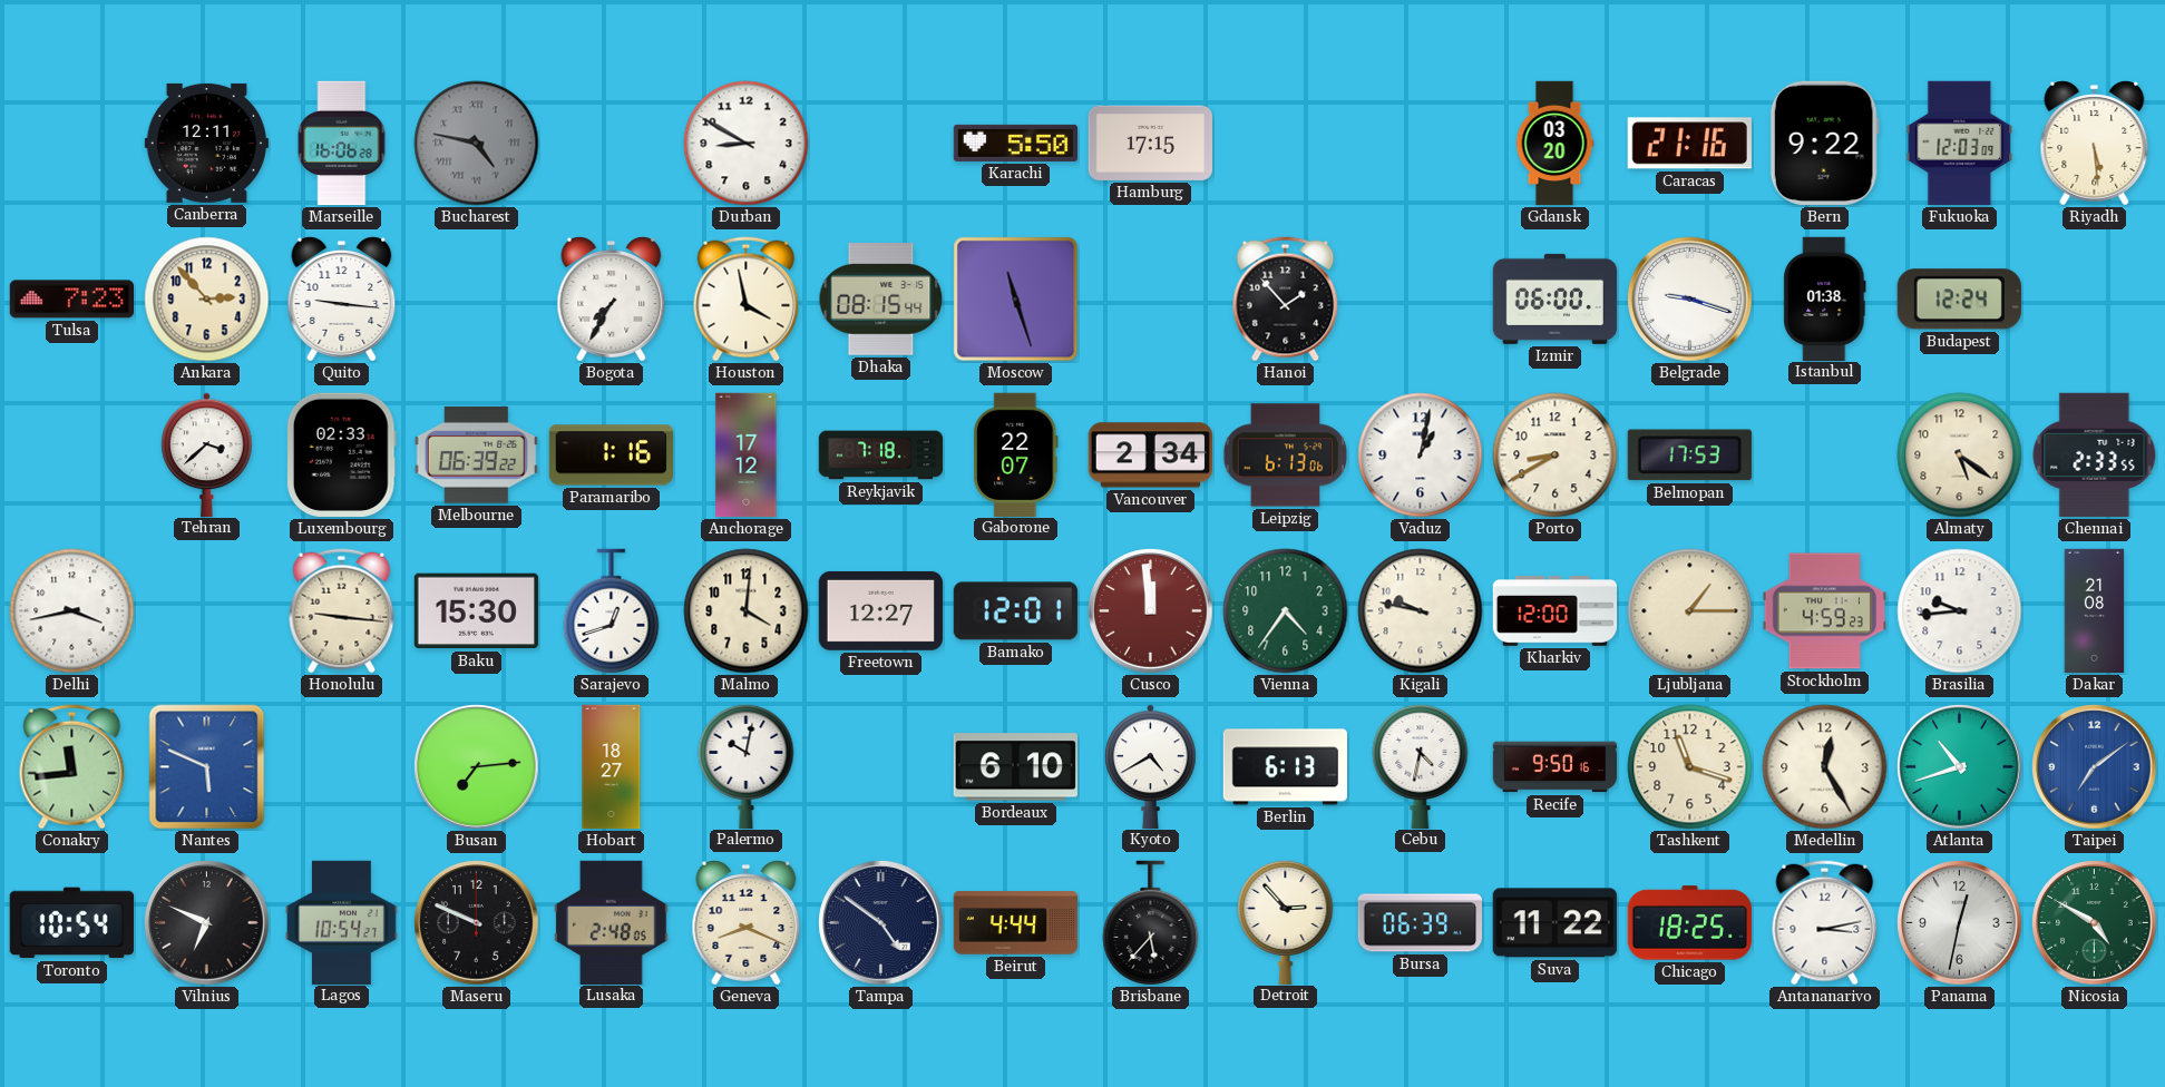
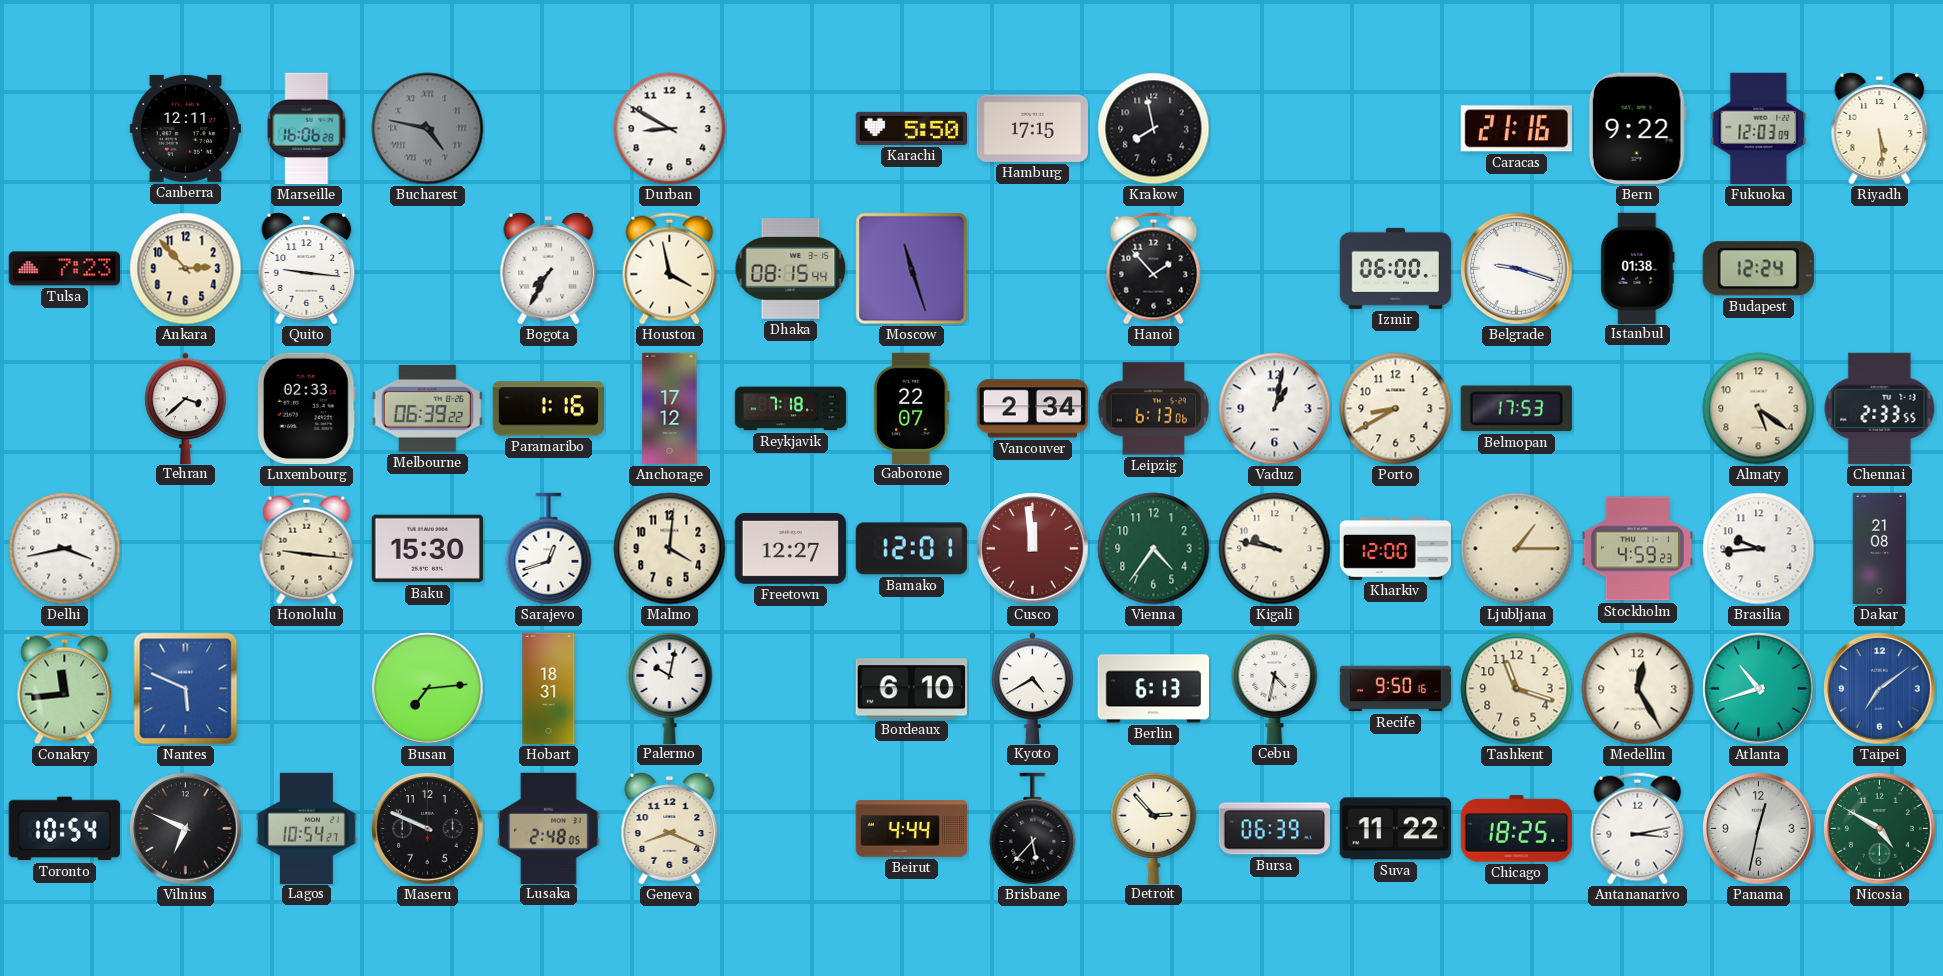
Krakow: none -> 7:58
Gdansk: 03:20 -> none
Hobart: 18:27 -> 18:31
Tampa: 4:51 -> none
